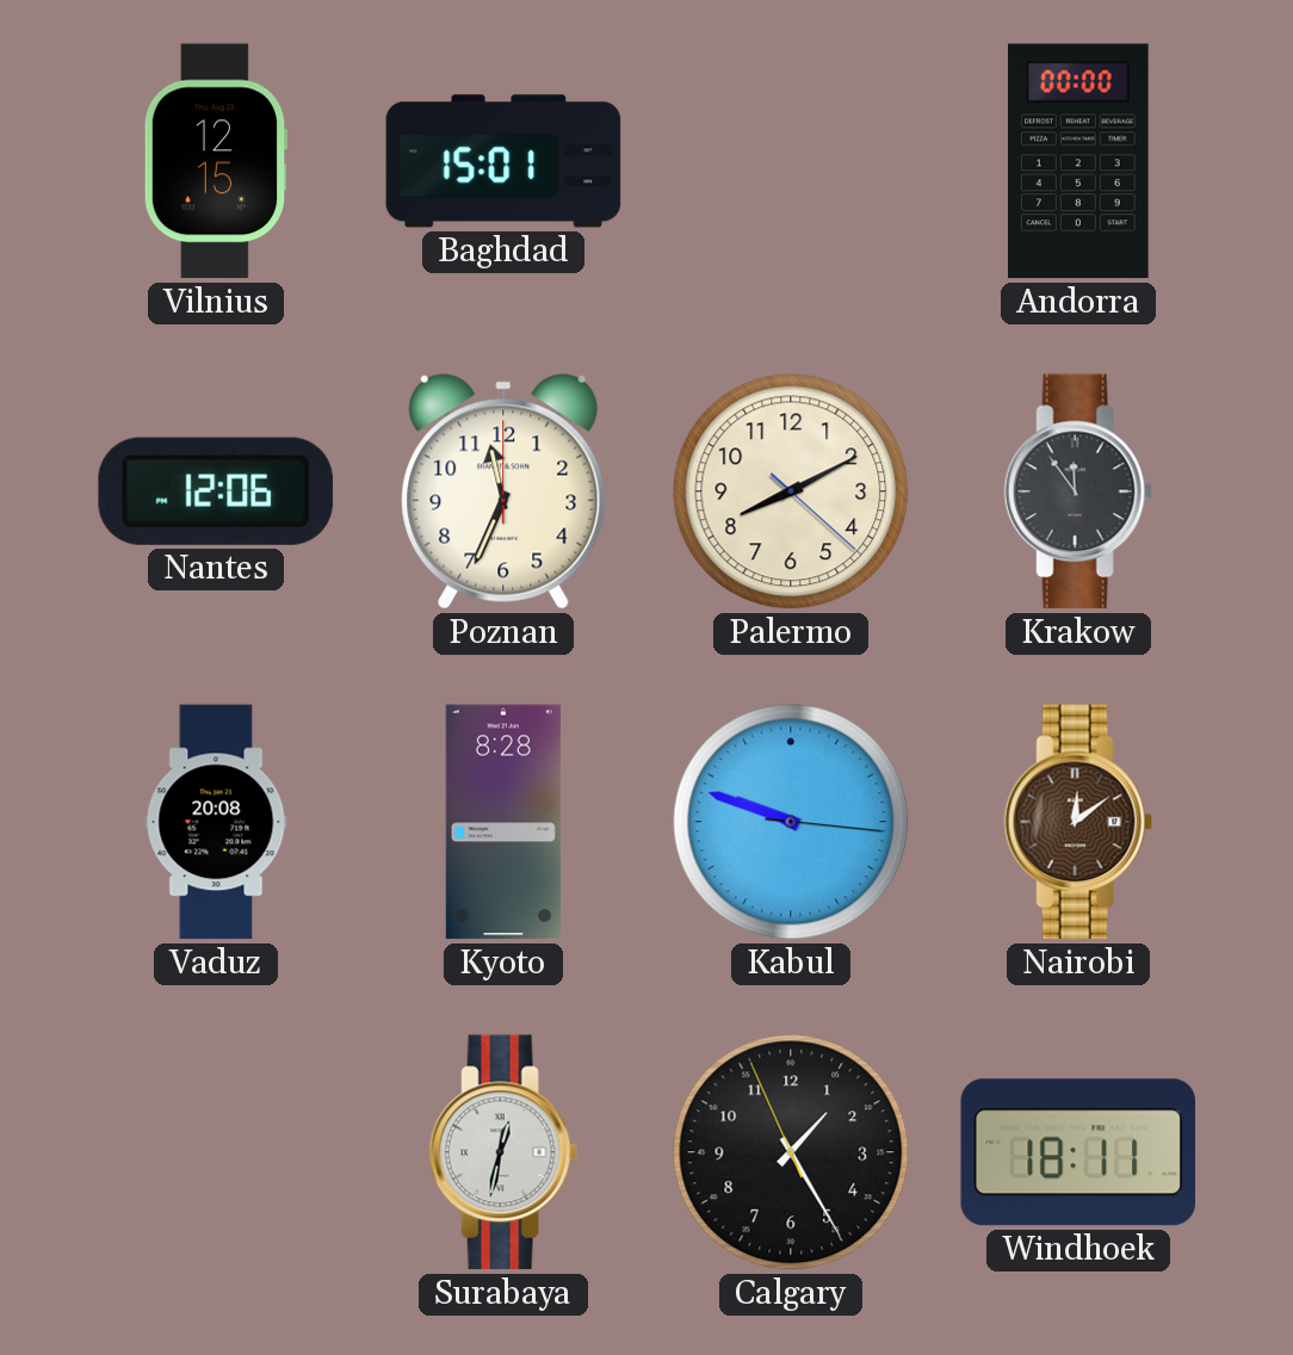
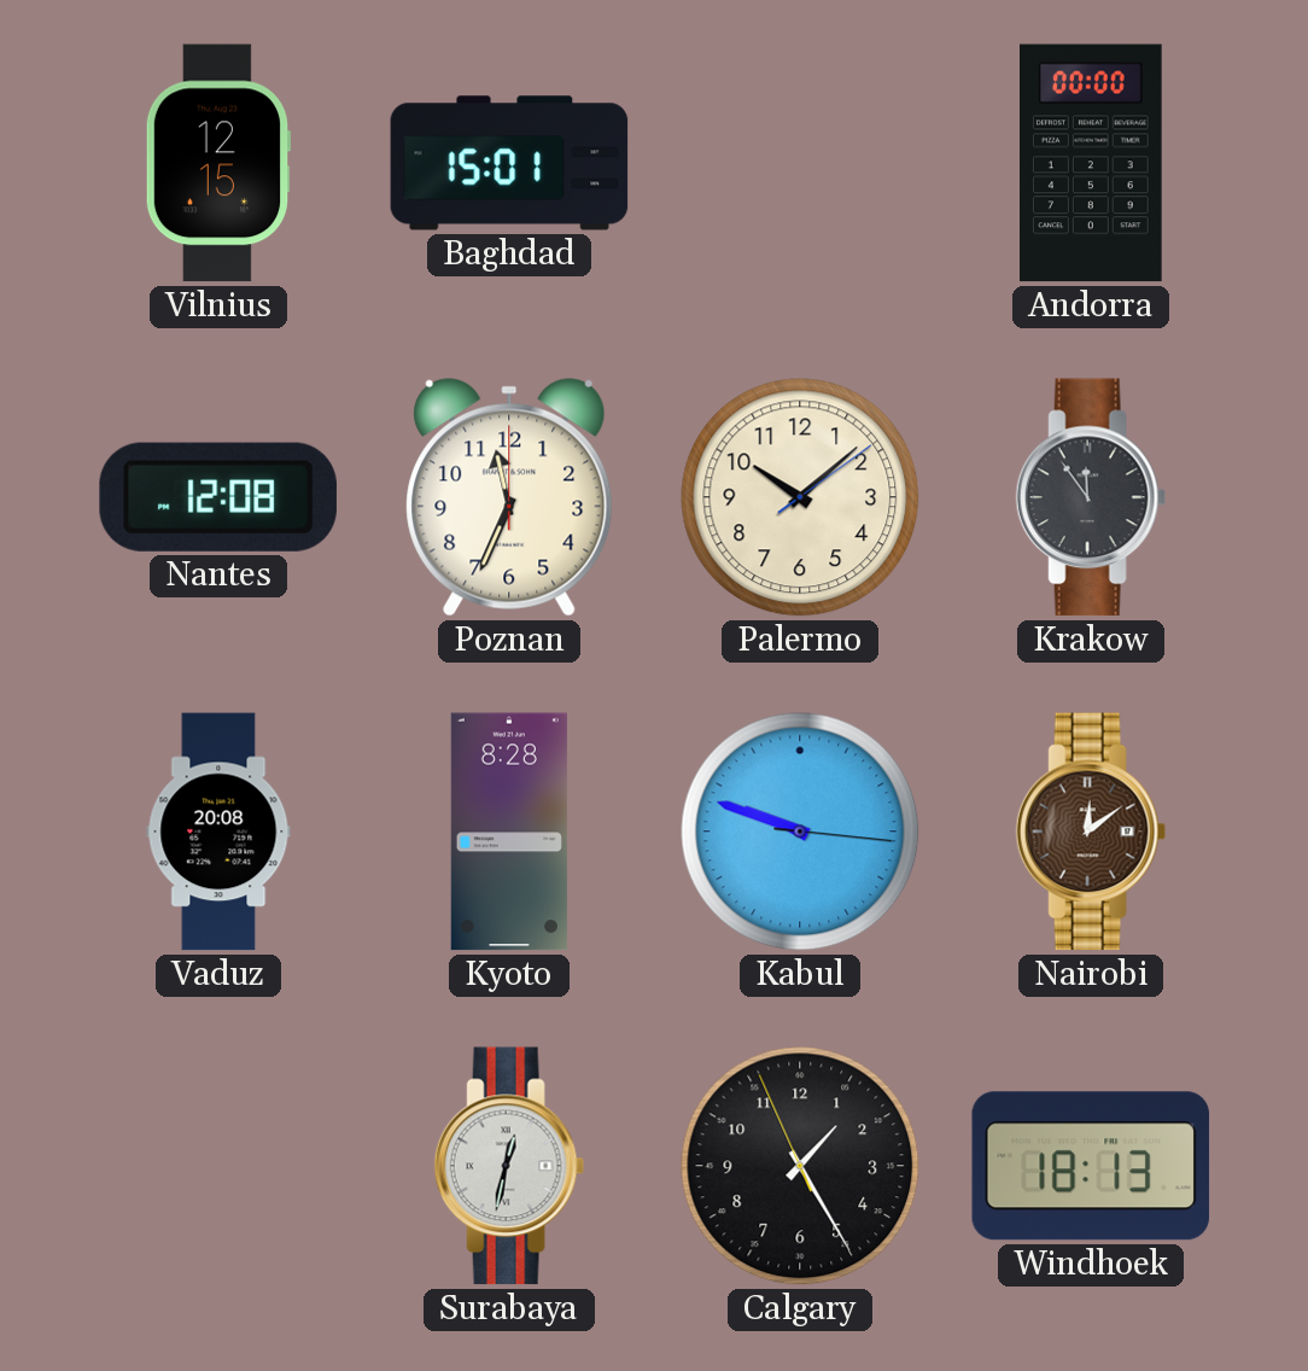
Nantes: 12:06 -> 12:08
Palermo: 8:10 -> 10:08
Windhoek: 18:11 -> 18:13
